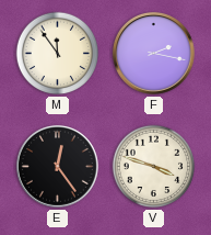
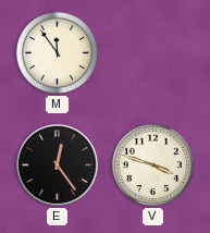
F: 2:17 -> none
